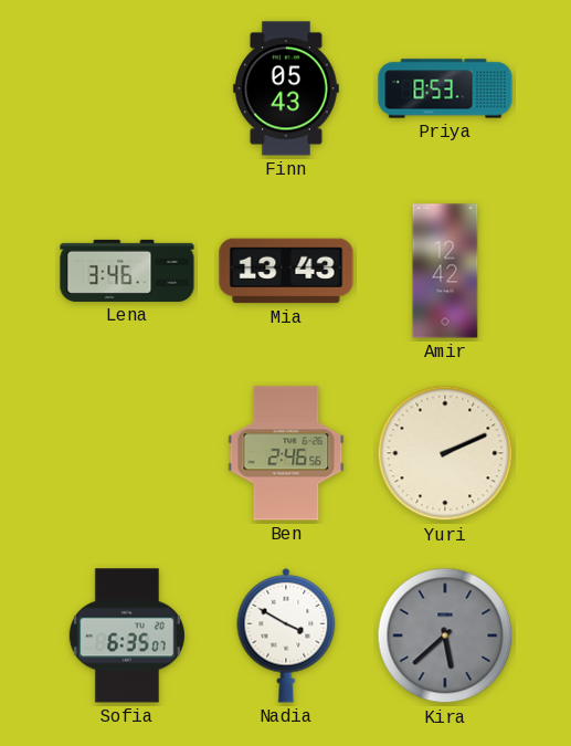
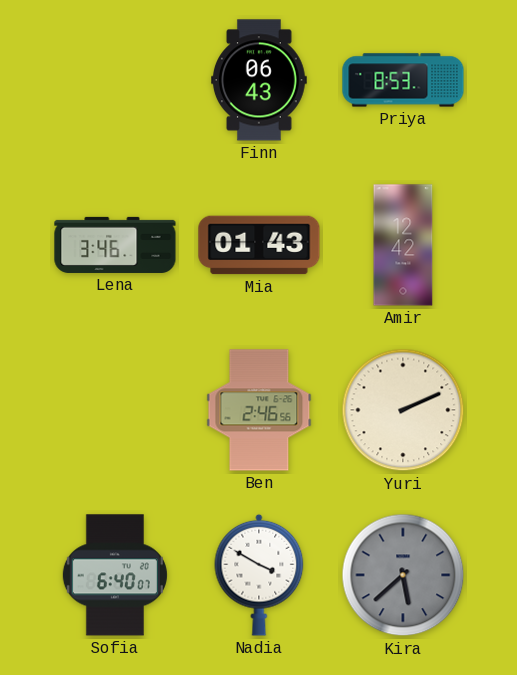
Finn: 05:43 -> 06:43
Mia: 13:43 -> 01:43
Sofia: 6:35 -> 6:40
